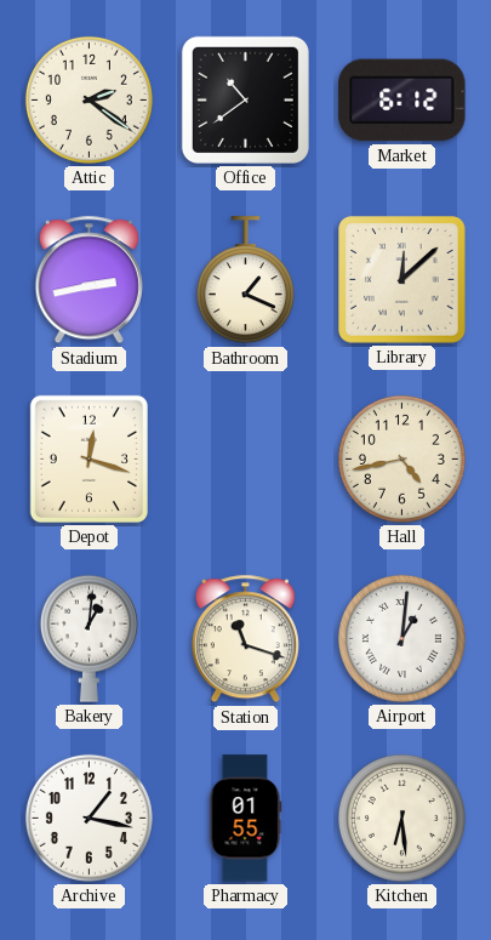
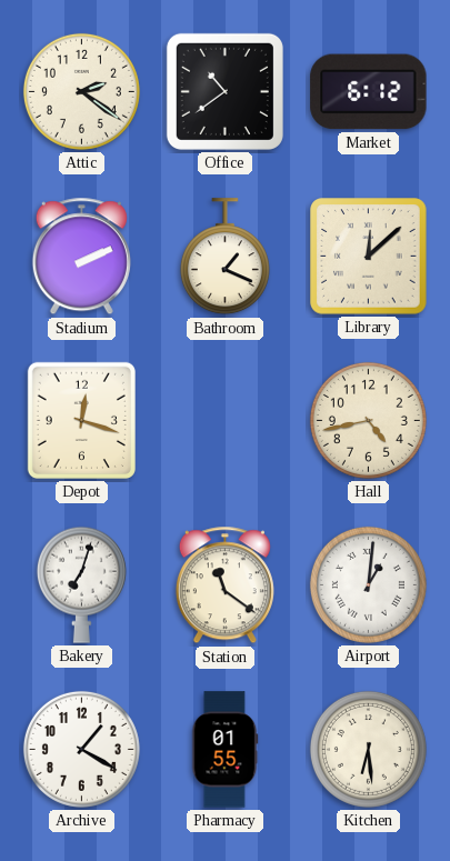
Stadium: 2:43 -> 2:11
Bakery: 1:01 -> 7:03
Station: 11:18 -> 11:21
Archive: 1:17 -> 1:20
